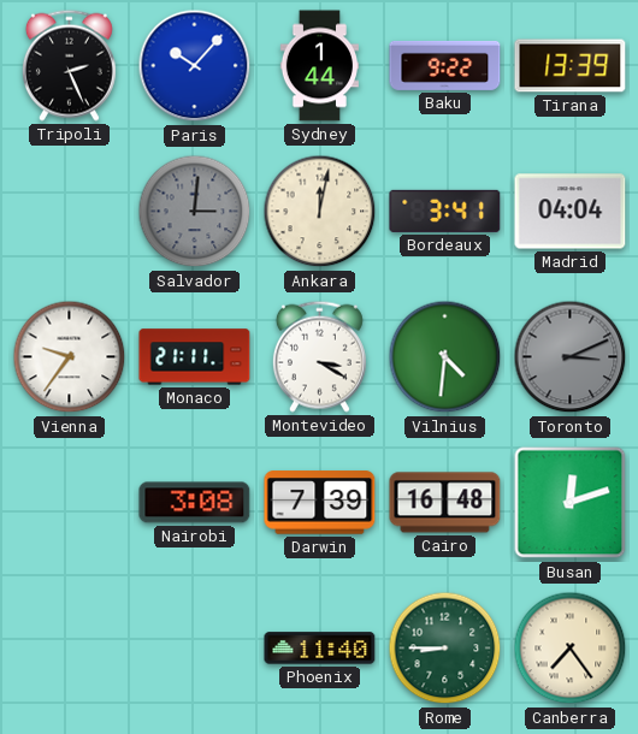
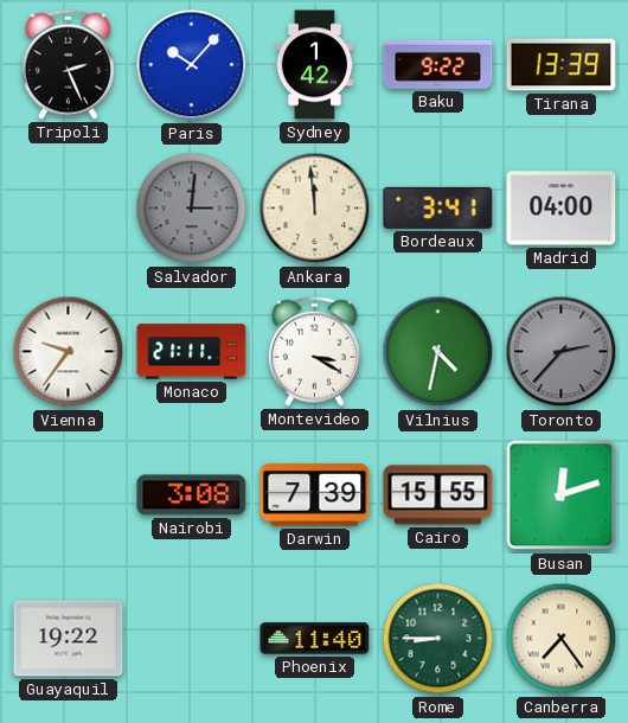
Sydney: 1:44 -> 1:42
Ankara: 12:02 -> 11:59
Madrid: 04:04 -> 04:00
Vilnius: 4:31 -> 4:32
Toronto: 3:11 -> 2:37
Cairo: 16:48 -> 15:55
Guayaquil: none -> 19:22
